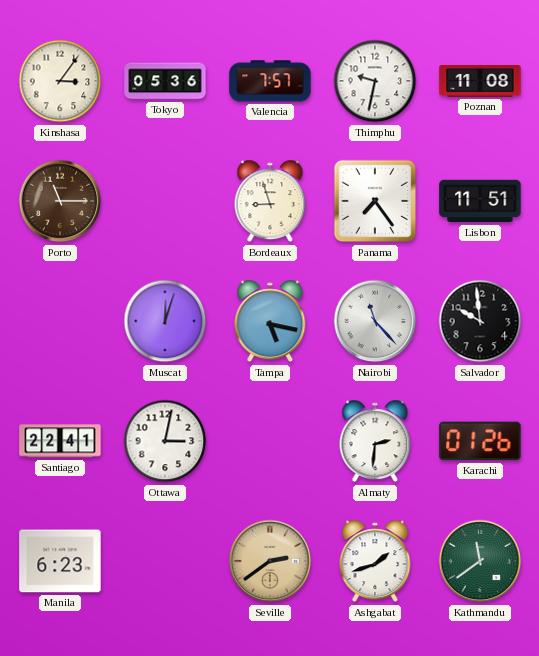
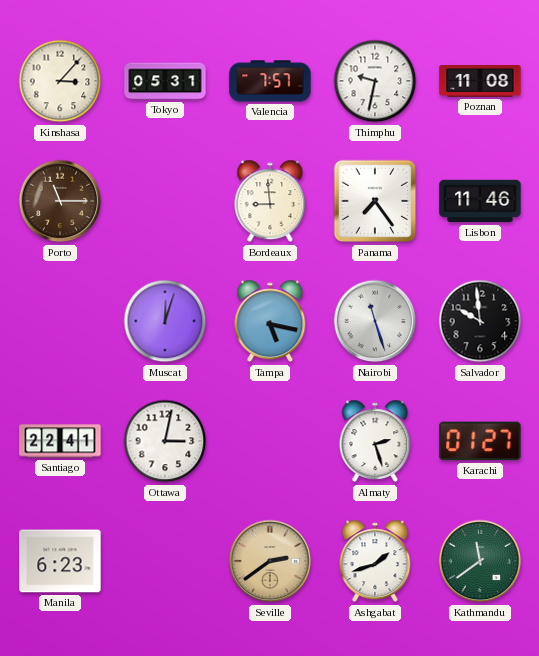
Kinshasa: 3:06 -> 3:07
Tokyo: 05:36 -> 05:31
Bordeaux: 8:57 -> 8:59
Lisbon: 11:51 -> 11:46
Nairobi: 11:23 -> 11:27
Almaty: 2:31 -> 2:27
Karachi: 01:26 -> 01:27
